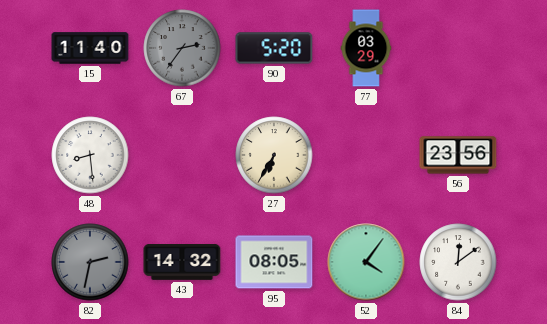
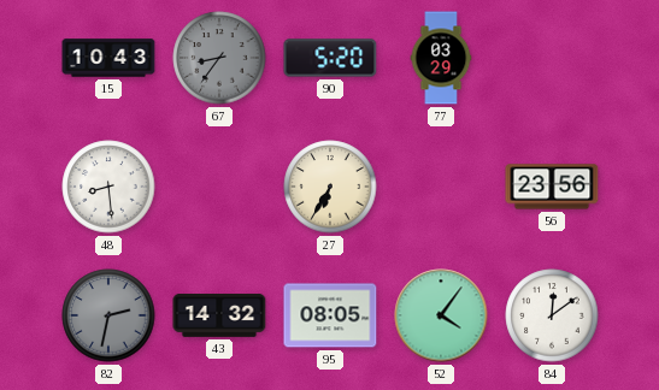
15: 11:40 -> 10:43
67: 2:36 -> 8:36
